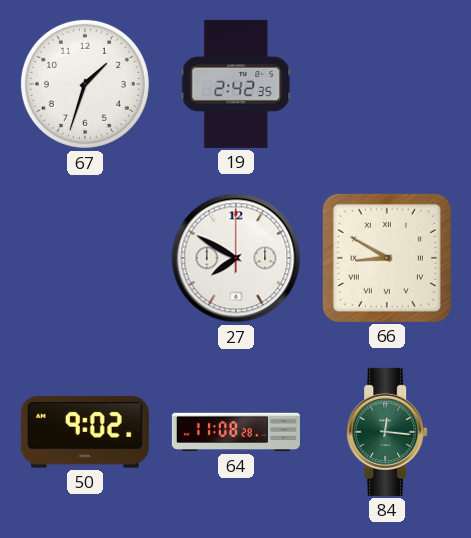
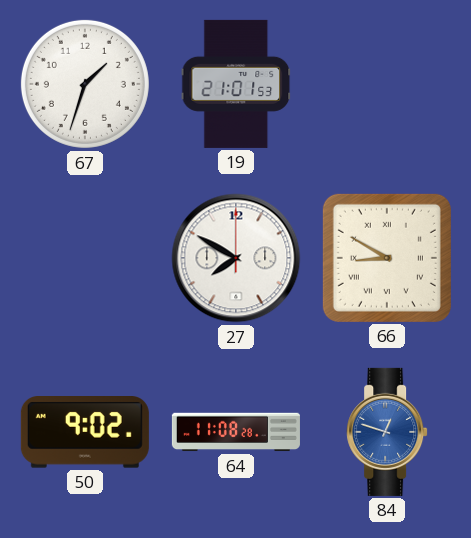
19: 2:42 -> 21:01
84: 12:16 -> 12:48
84 dial: green -> blue
